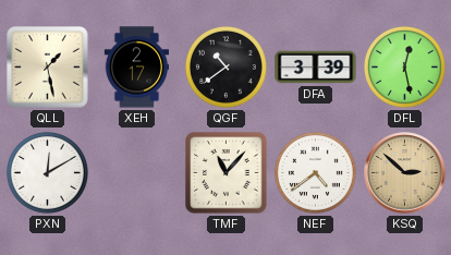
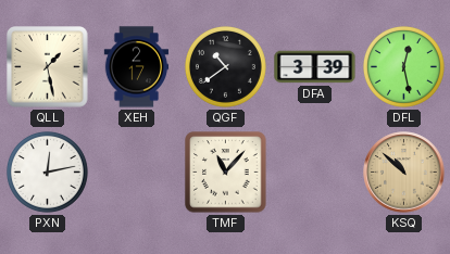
PXN: 12:10 -> 12:13
NEF: 4:39 -> none
KSQ: 2:52 -> 10:52
